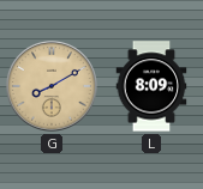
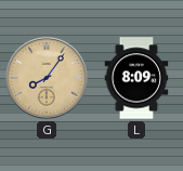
G: 8:10 -> 8:06
